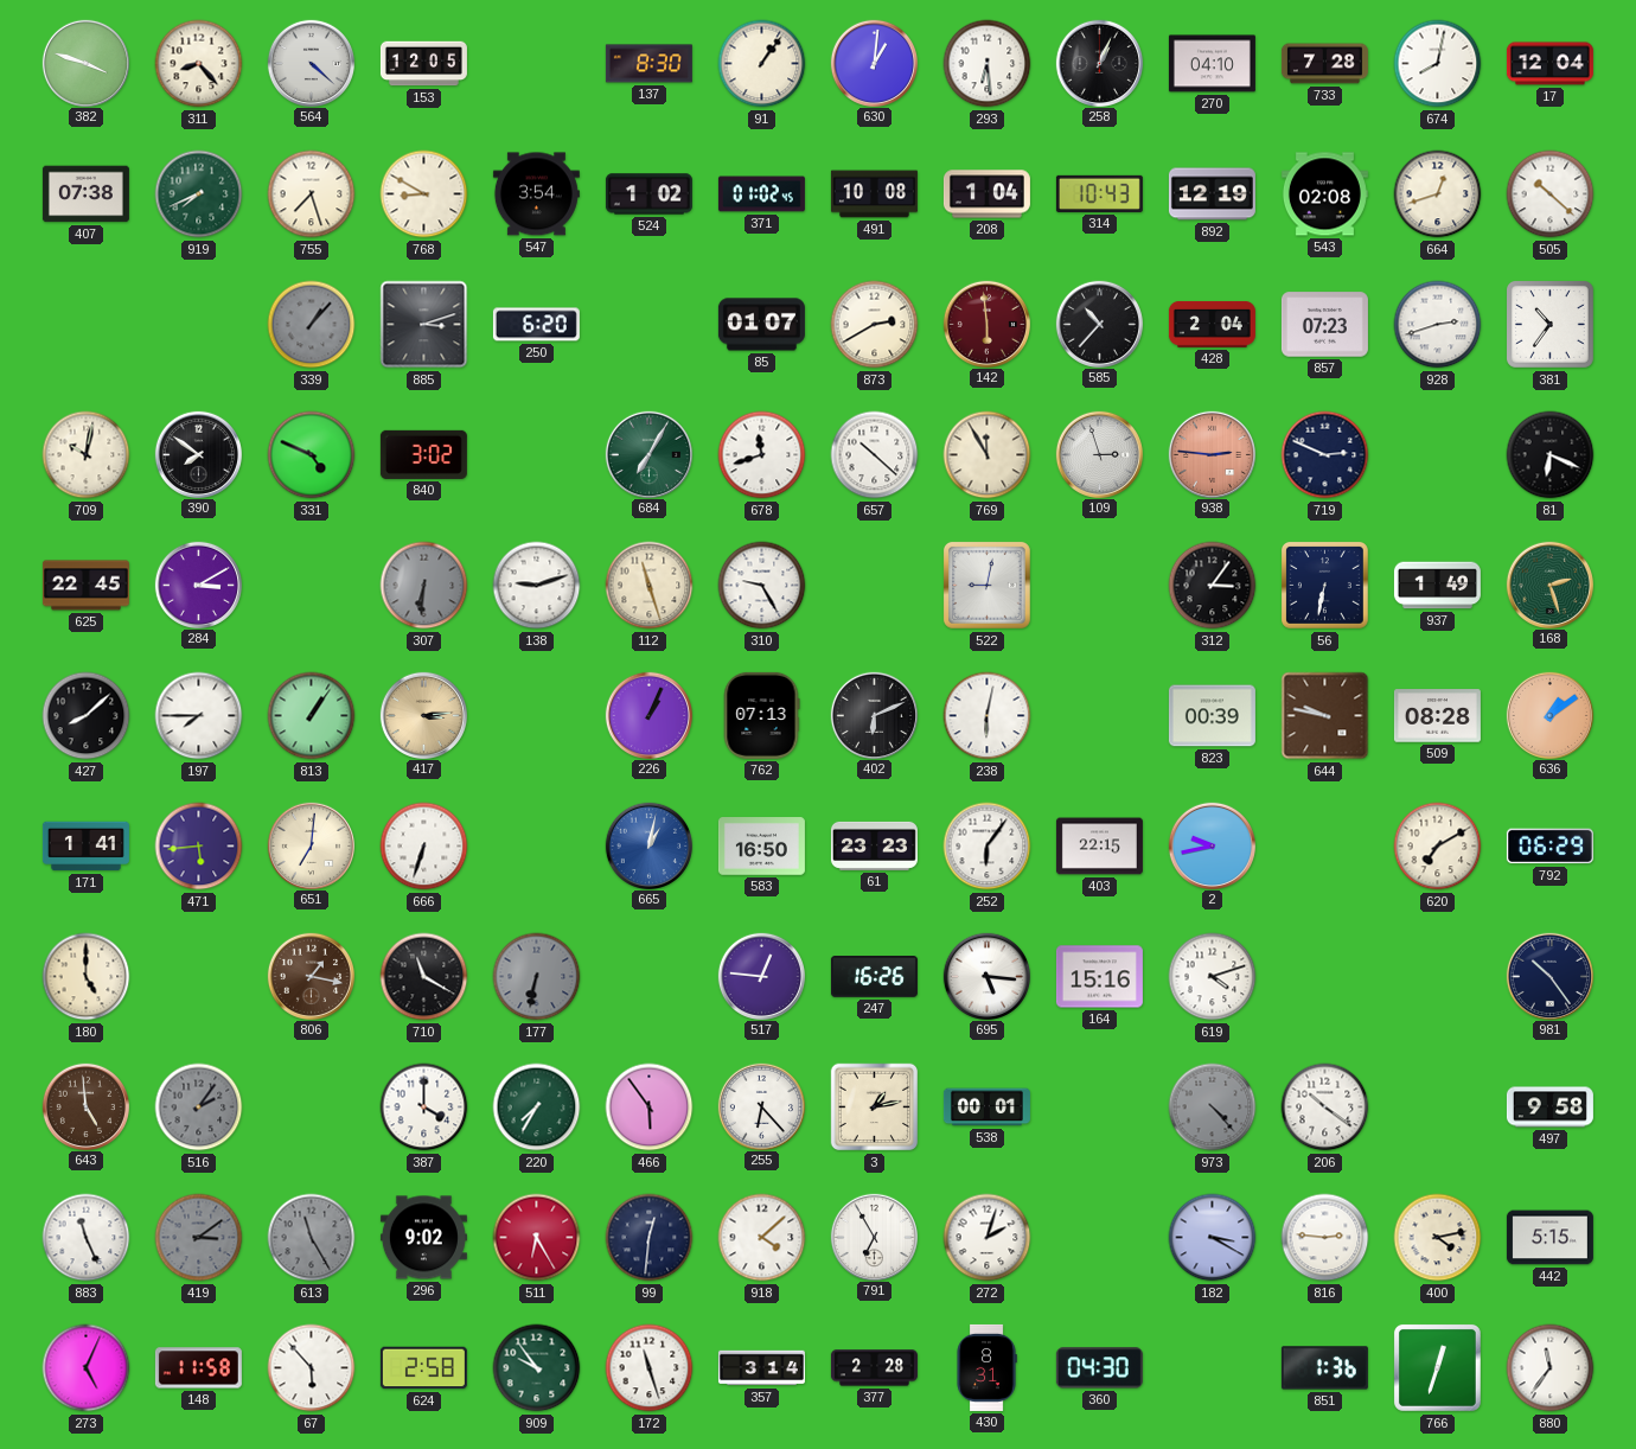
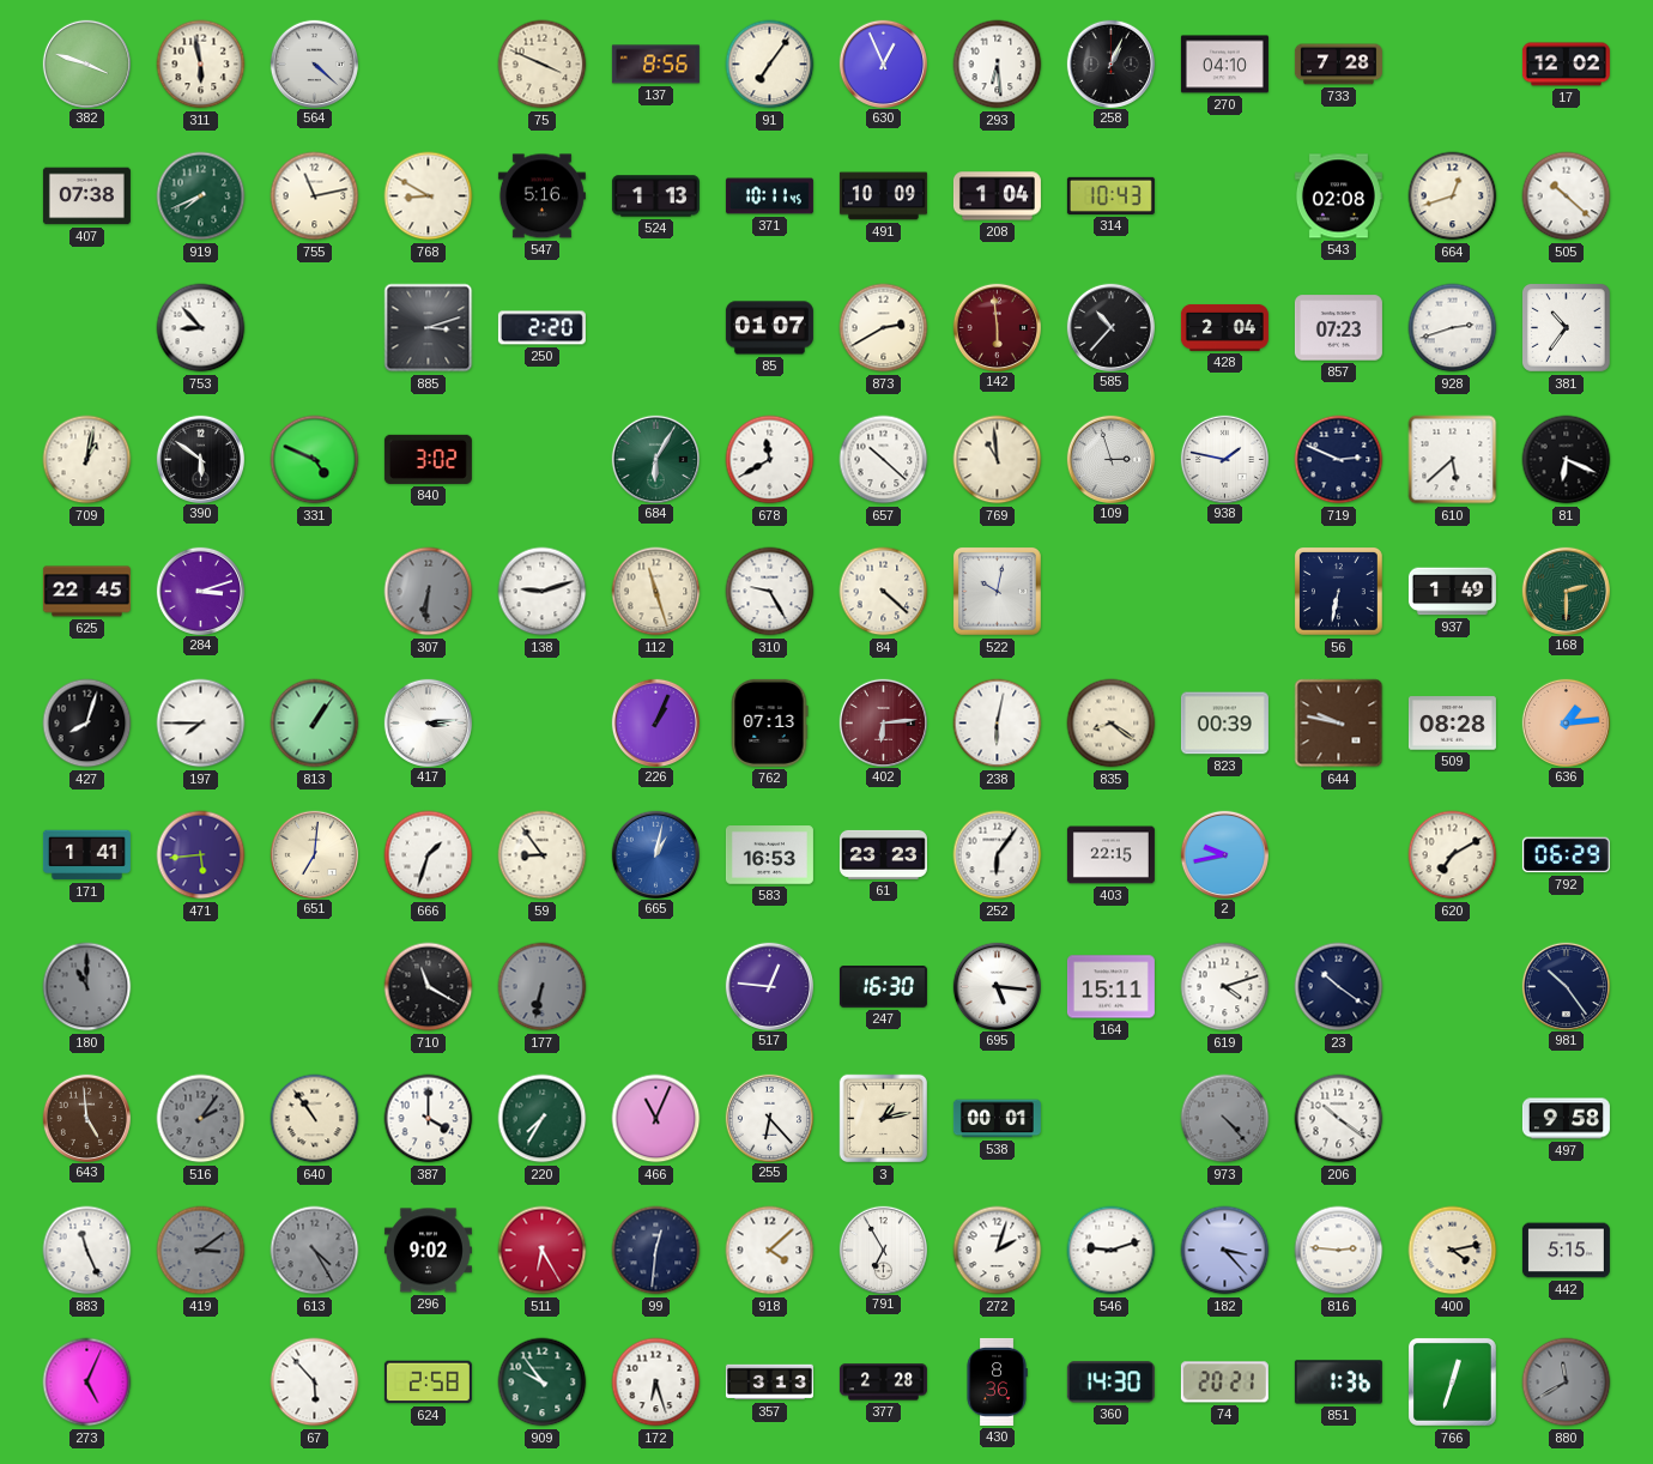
311: 8:23 -> 5:58
153: 12:05 -> none
75: none -> 3:49
137: 8:30 -> 8:56
91: 1:06 -> 7:06
630: 1:01 -> 12:56
674: 8:02 -> none
17: 12:04 -> 12:02
755: 7:27 -> 11:13
547: 3:54 -> 5:16
524: 1:02 -> 1:13
371: 01:02 -> 10:11
491: 10:08 -> 10:09
892: 12:19 -> none
753: none -> 8:53
339: 1:07 -> none
250: 6:20 -> 2:20
709: 10:02 -> 1:02
390: 7:51 -> 5:51
684: 7:05 -> 6:05
678: 11:42 -> 11:40
769: 11:55 -> 10:59
938: 2:46 -> 1:47
938 dial: salmon -> white
610: none -> 5:38
284: 3:10 -> 3:12
84: none -> 4:22
522: 9:02 -> 10:02
312: 3:06 -> none
168: 2:27 -> 2:30
427: 8:08 -> 8:03
417 dial: champagne -> white
402: 6:11 -> 6:14
402 dial: black -> burgundy
835: none -> 8:21
636: 1:09 -> 1:14
666: 6:33 -> 1:33
59: none -> 8:54
583: 16:50 -> 16:53
180: 5:00 -> 11:00
180 dial: cream -> grey
806: 1:17 -> none
247: 16:26 -> 16:30
164: 15:16 -> 15:11
23: none -> 10:21
640: none -> 10:54
466: 5:54 -> 11:04
613: 11:25 -> 4:25
546: none -> 9:12
182: 3:20 -> 3:23
148: 11:58 -> none
172: 11:27 -> 6:27
357: 3:14 -> 3:13
430: 8:31 -> 8:36
360: 04:30 -> 14:30
74: none -> 20:21
880: 11:36 -> 11:40
880 dial: white -> grey
